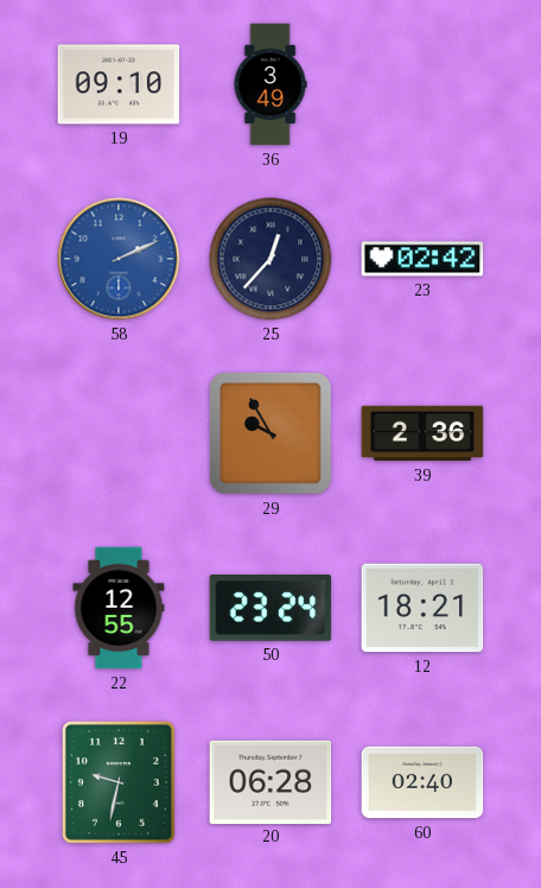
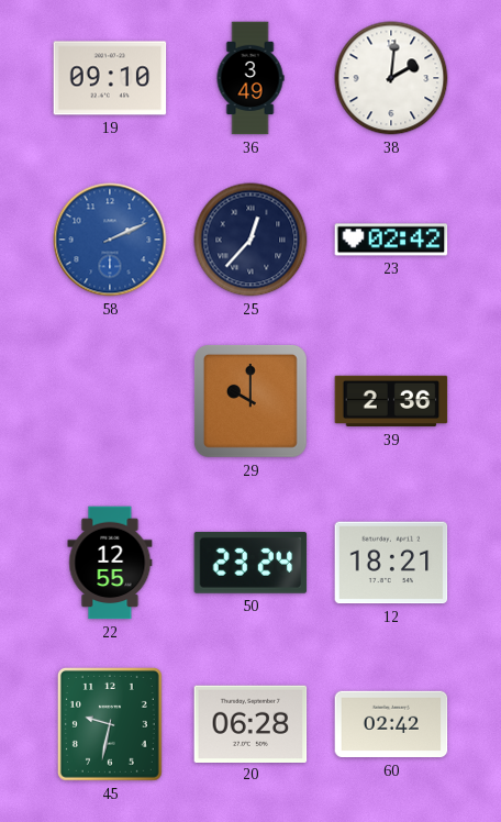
38: none -> 2:01
29: 9:55 -> 10:00
60: 02:40 -> 02:42
